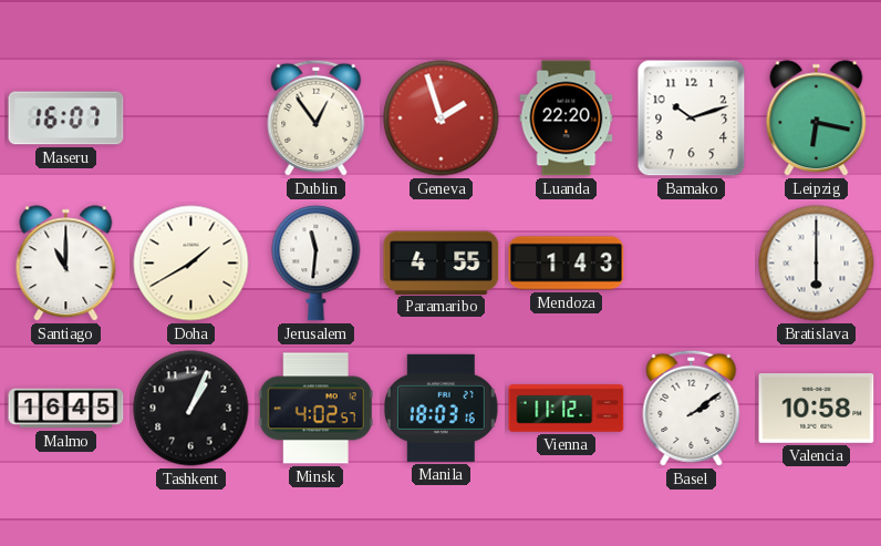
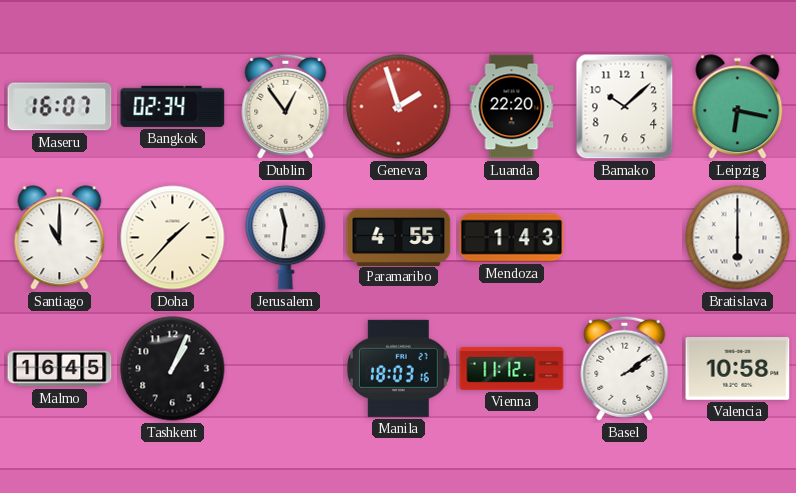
Bangkok: none -> 02:34
Bamako: 10:12 -> 10:08
Doha: 1:40 -> 1:37
Minsk: 4:02 -> none
